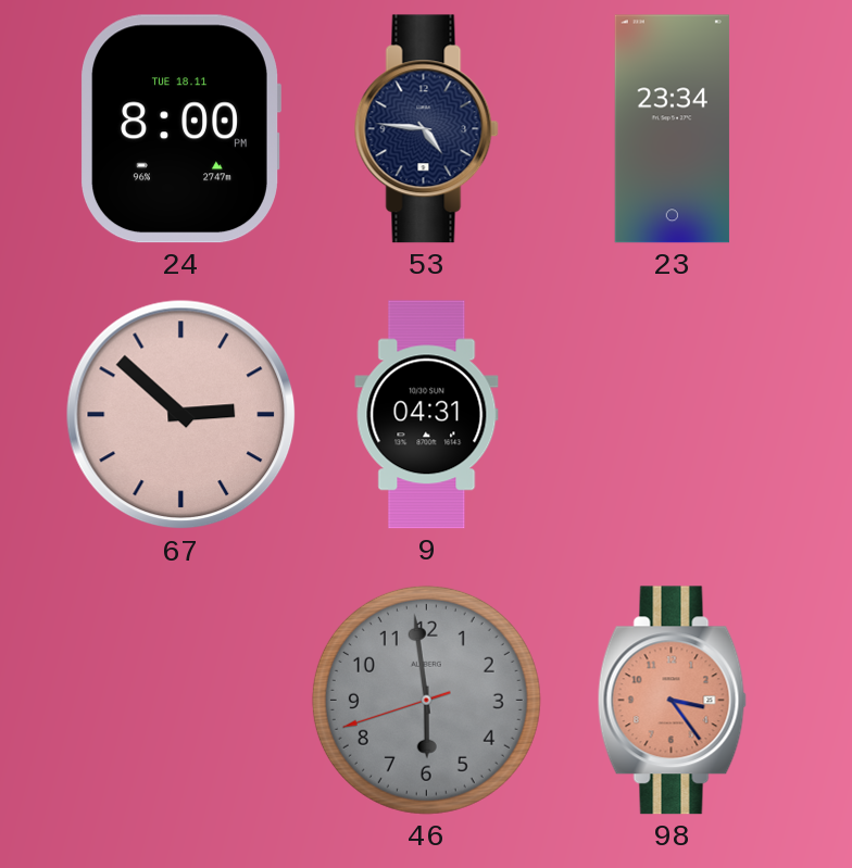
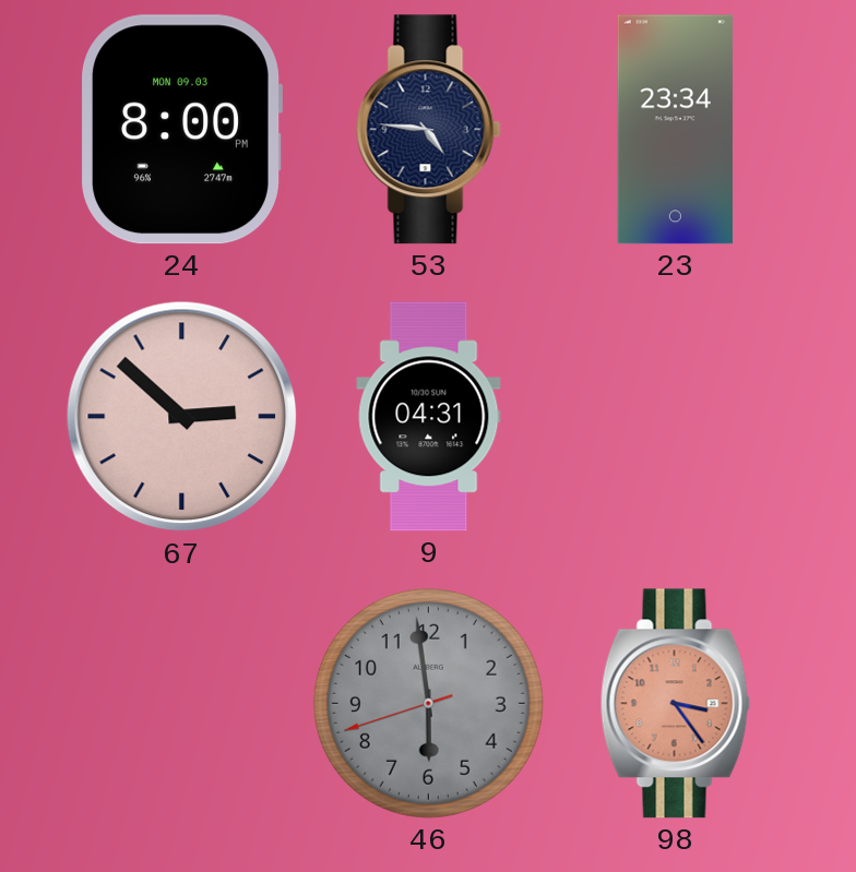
24 date: TUE 18.11 -> MON 09.03
